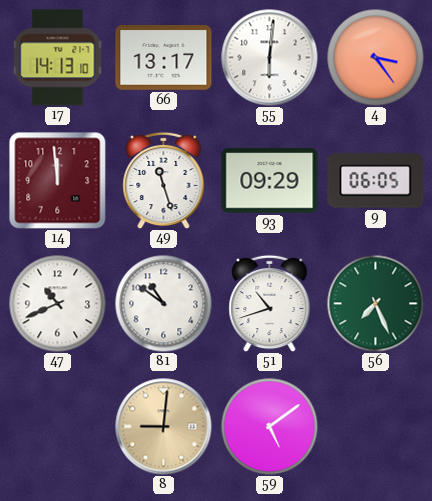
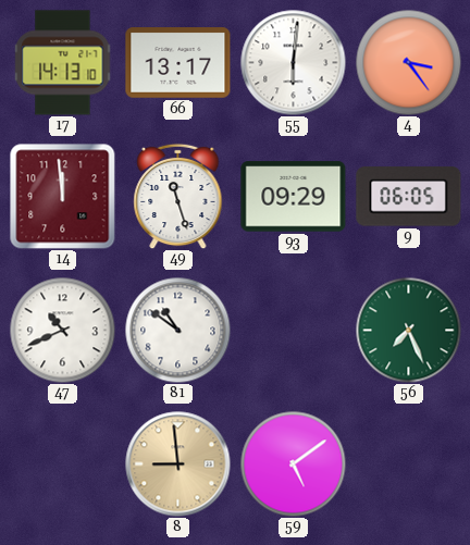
51: 10:42 -> none
8: 9:01 -> 8:59
